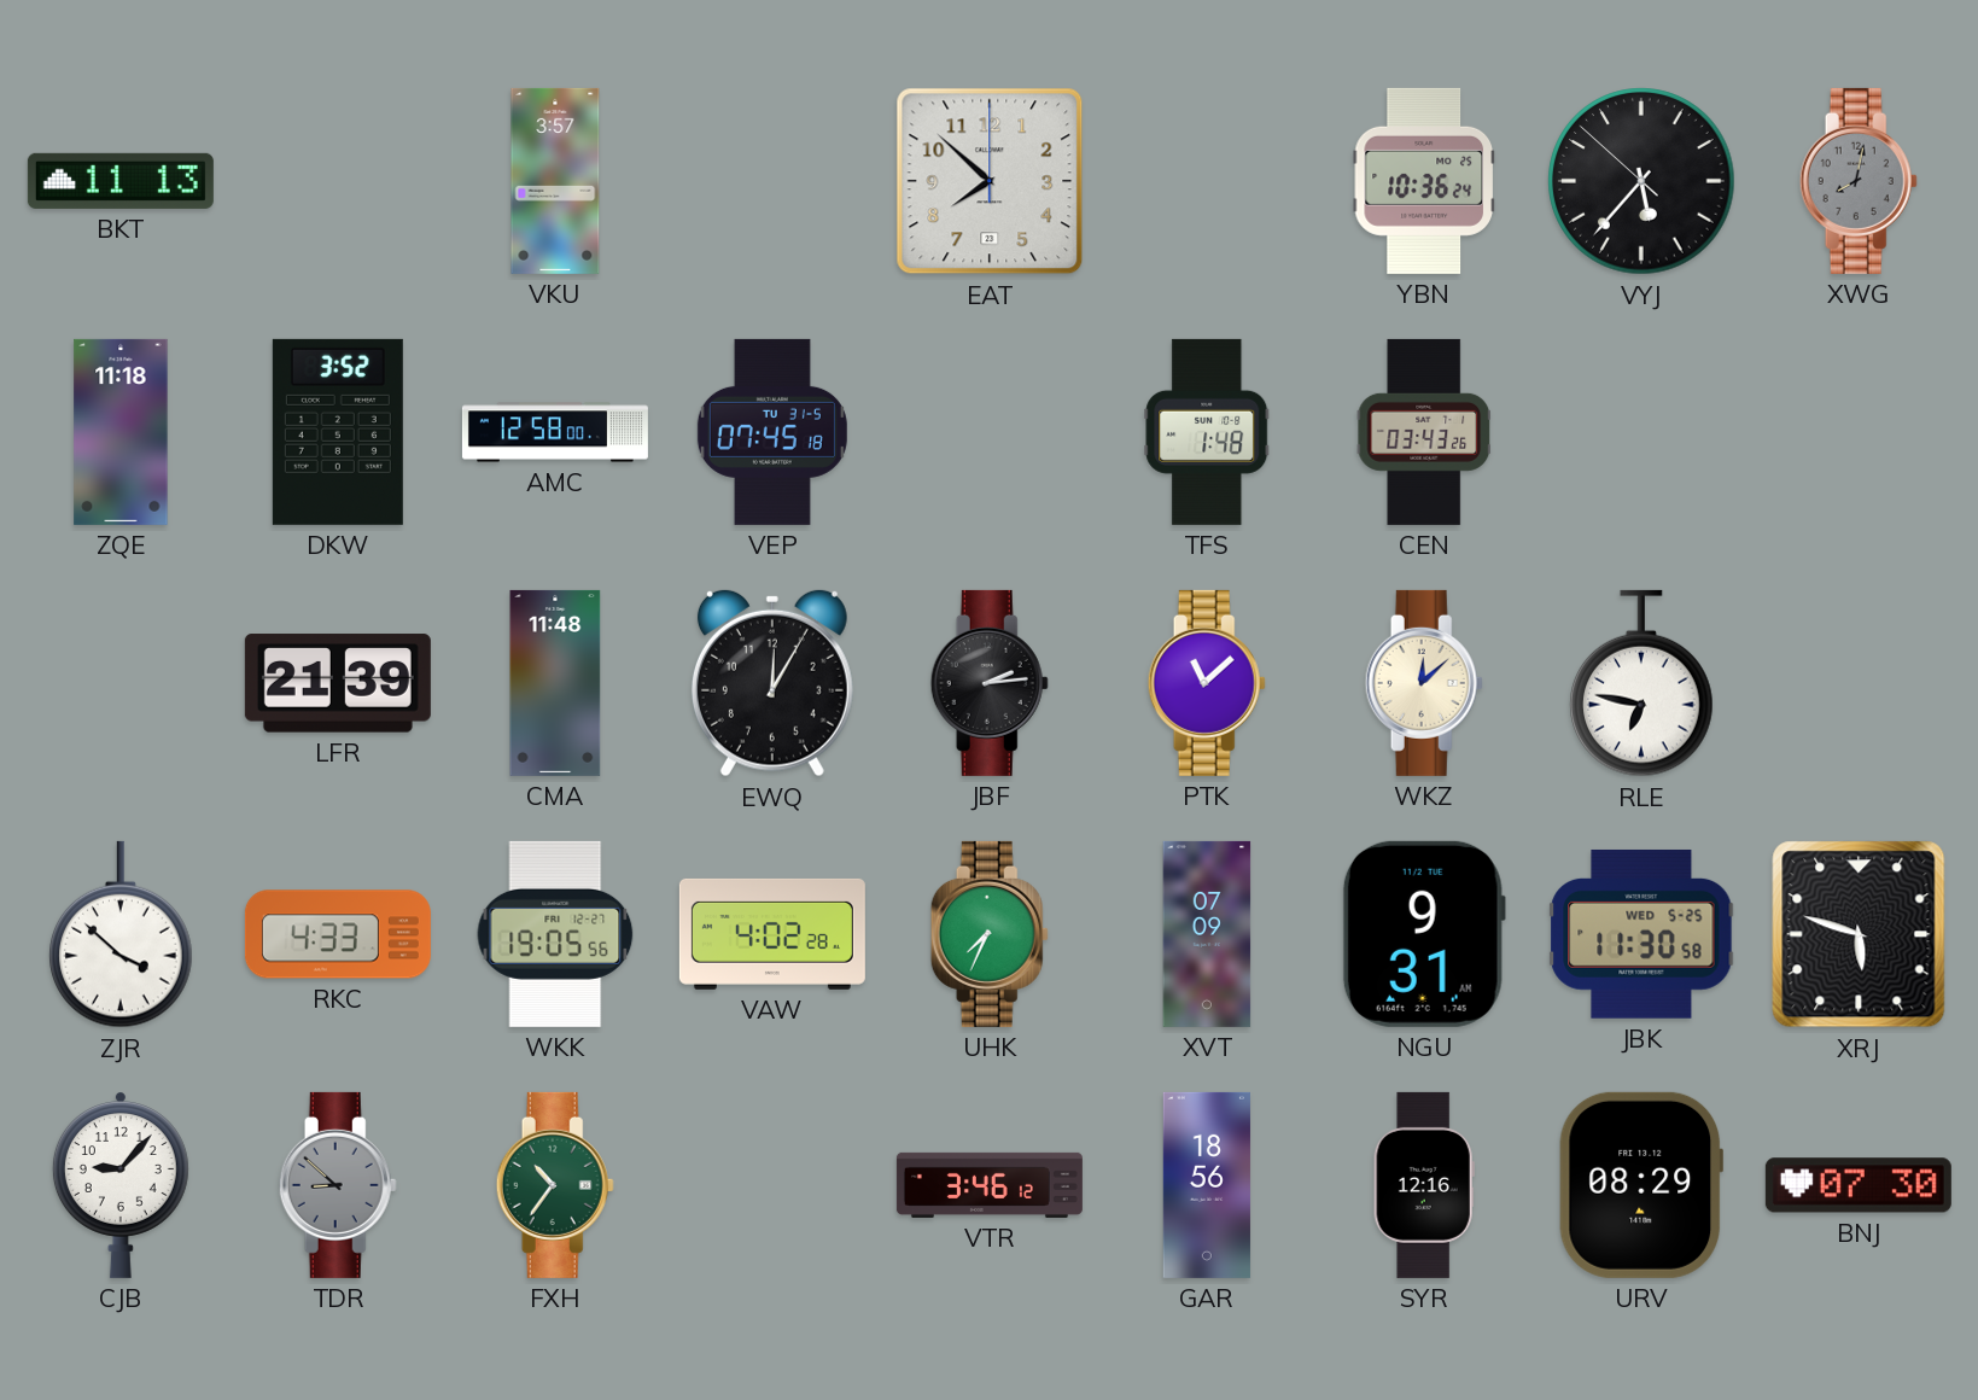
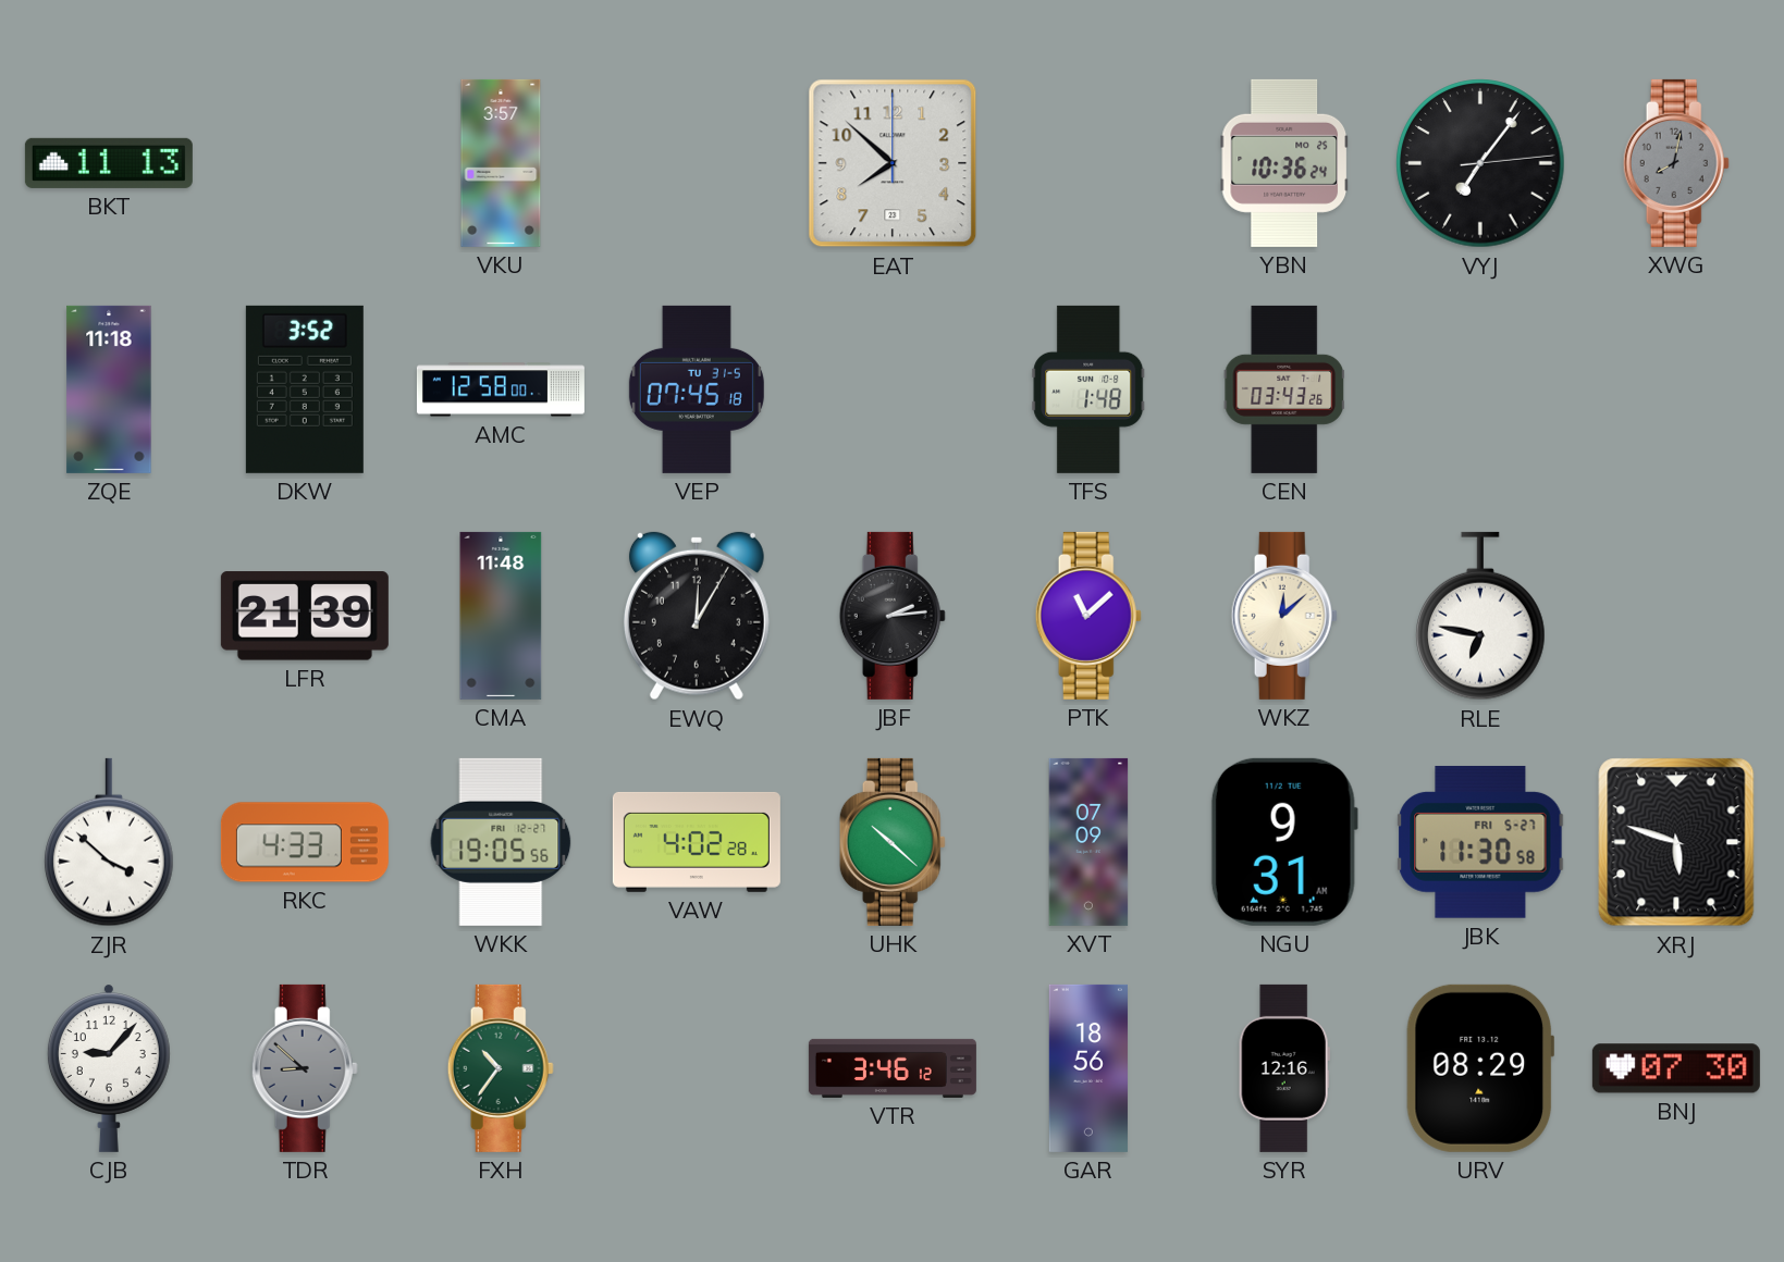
VYJ: 5:36 -> 7:06
UHK: 7:34 -> 10:22
JBK date: WED 5-25 -> FRI 5-27
